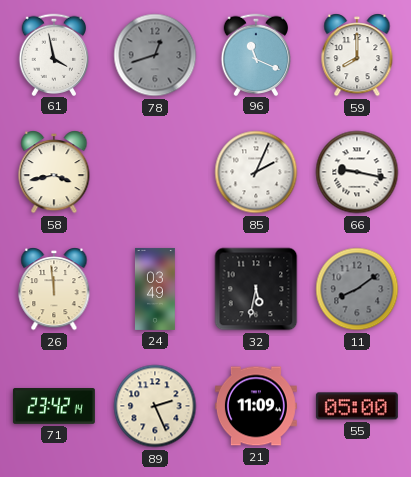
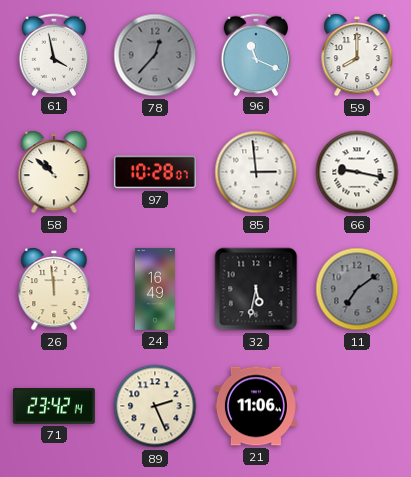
78: 12:42 -> 12:37
58: 3:43 -> 10:52
97: none -> 10:28
85: 2:04 -> 2:59
24: 03:49 -> 16:49
11: 8:09 -> 7:09
21: 11:09 -> 11:06
55: 05:00 -> none
